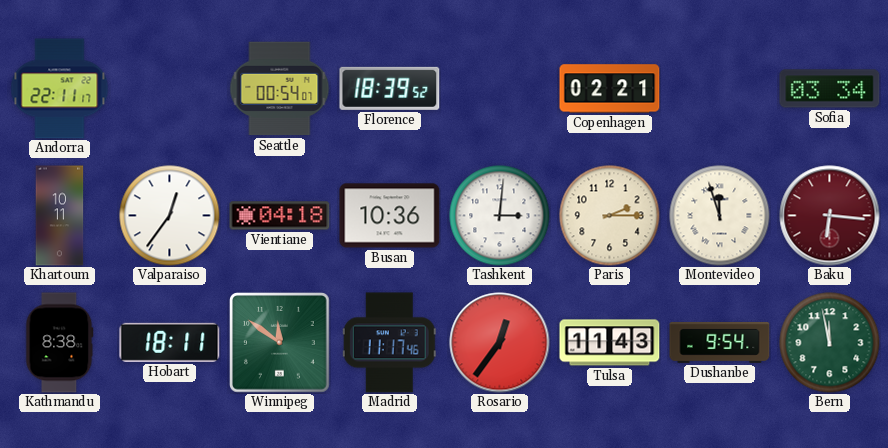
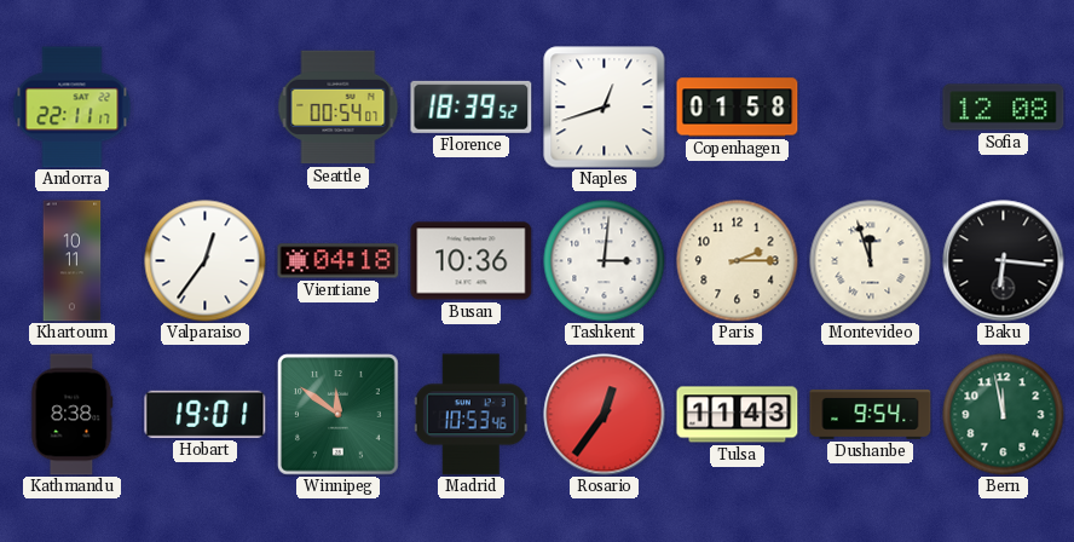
Naples: none -> 12:42
Copenhagen: 02:21 -> 01:58
Sofia: 03:34 -> 12:08
Baku dial: burgundy -> black
Hobart: 18:11 -> 19:01
Madrid: 11:17 -> 10:53
